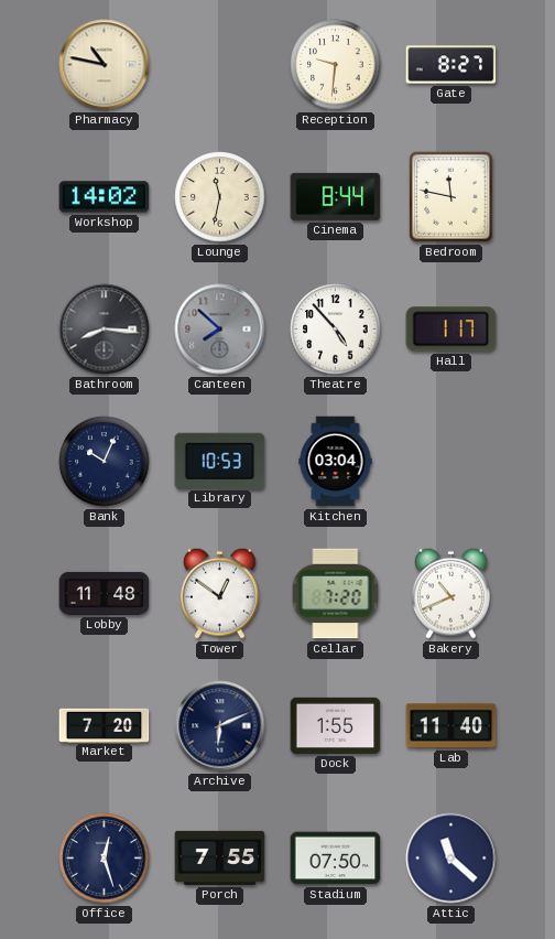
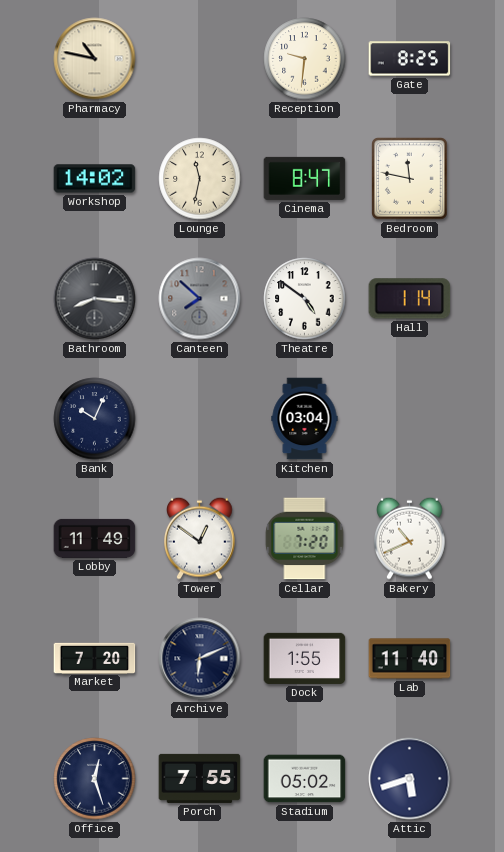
Gate: 8:27 -> 8:25
Cinema: 8:44 -> 8:47
Theatre: 4:53 -> 4:51
Hall: 1:17 -> 1:14
Library: 10:53 -> none
Lobby: 11:48 -> 11:49
Stadium: 07:50 -> 05:02
Attic: 11:22 -> 5:42
